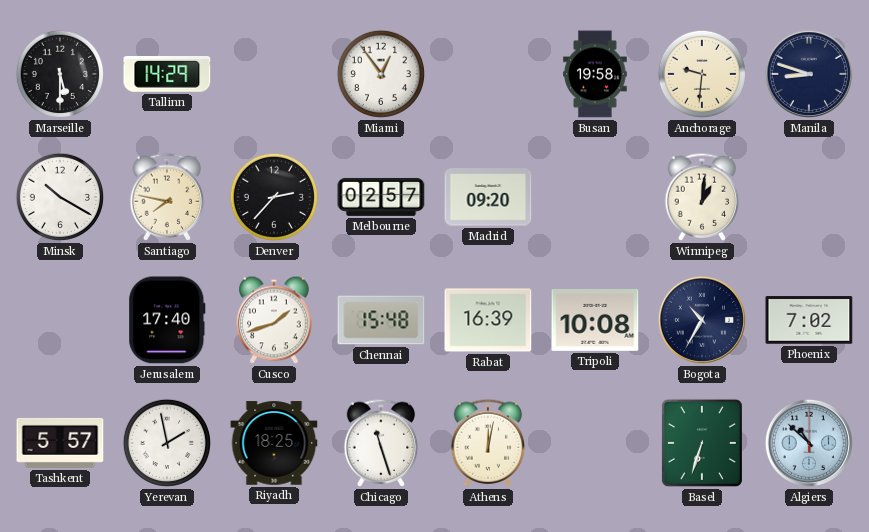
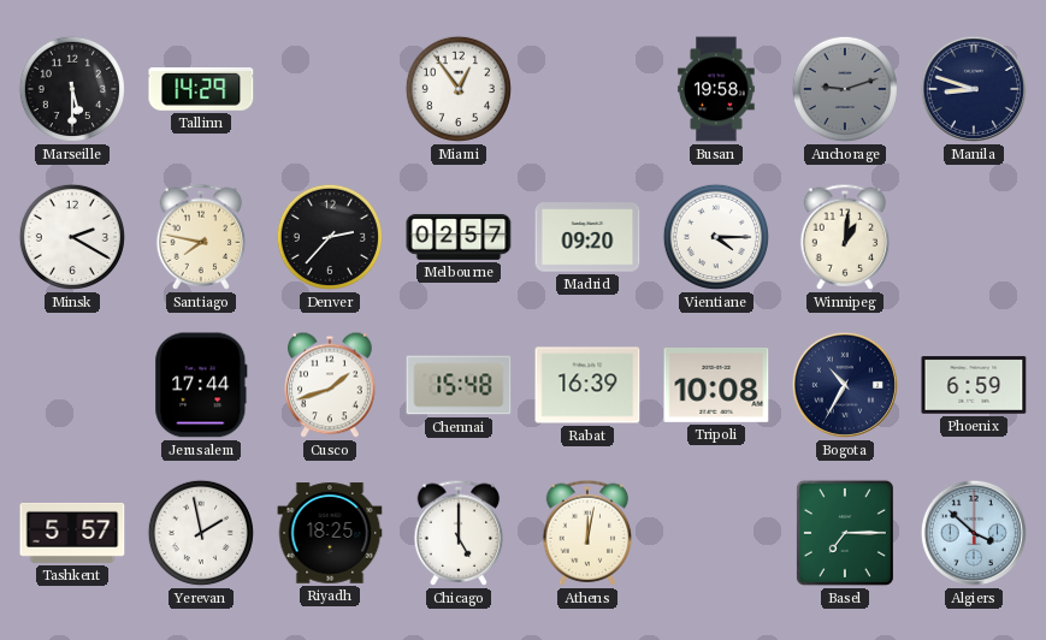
Anchorage: 9:31 -> 9:12
Anchorage dial: cream -> grey
Minsk: 10:20 -> 2:20
Vientiane: none -> 4:15
Jerusalem: 17:40 -> 17:44
Phoenix: 7:02 -> 6:59
Chicago: 11:27 -> 5:00
Basel: 6:33 -> 7:15
Algiers: 10:52 -> 3:52
